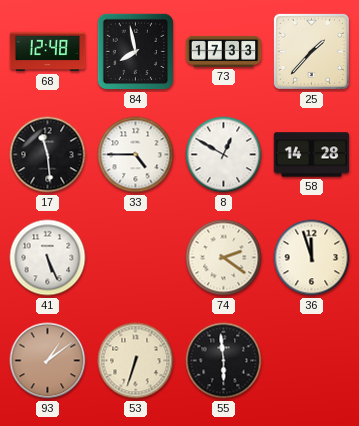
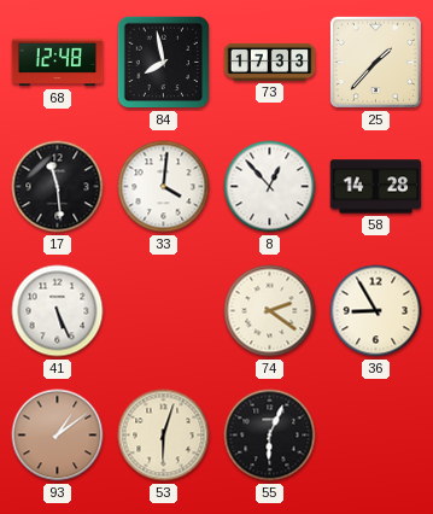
33: 4:45 -> 4:01
8: 12:50 -> 12:53
36: 11:57 -> 8:55
53: 6:33 -> 6:03
55: 5:59 -> 6:04
